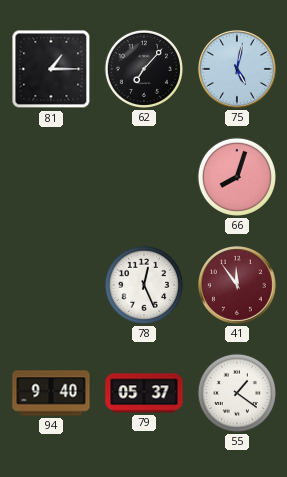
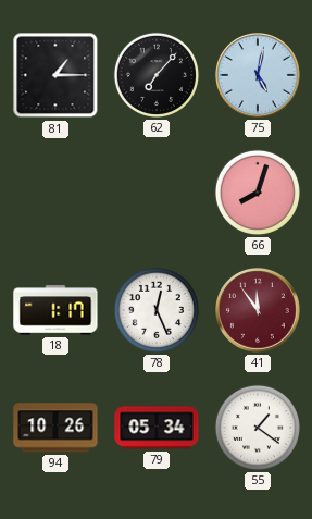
18: none -> 1:17
94: 9:40 -> 10:26
79: 05:37 -> 05:34
